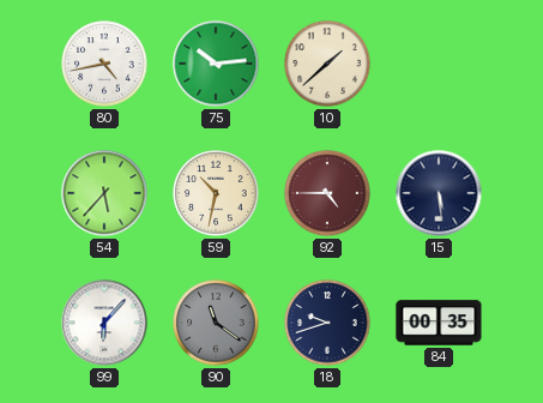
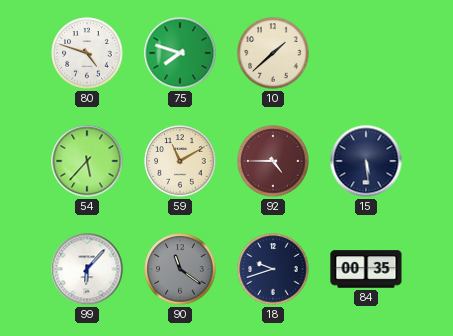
80: 4:43 -> 4:48
75: 10:14 -> 7:48
59: 10:32 -> 11:10
